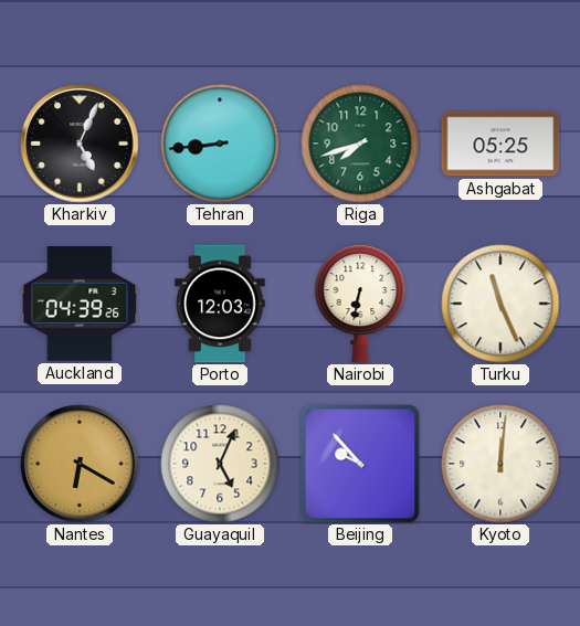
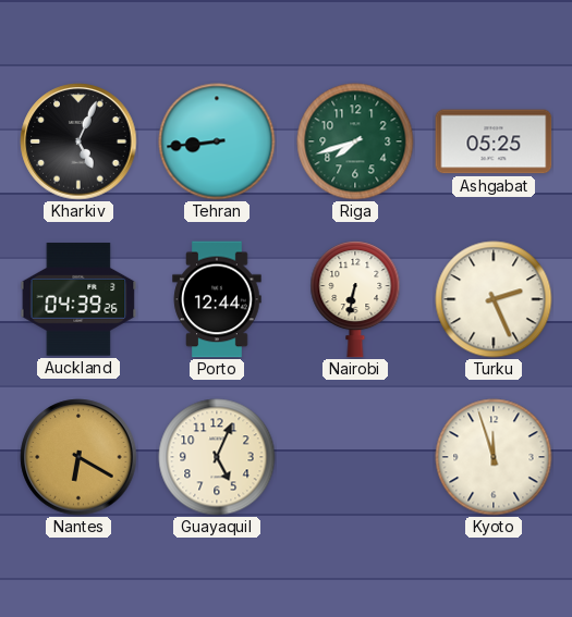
Porto: 12:03 -> 12:44
Turku: 11:26 -> 2:26
Beijing: 9:53 -> none
Kyoto: 12:01 -> 11:57
